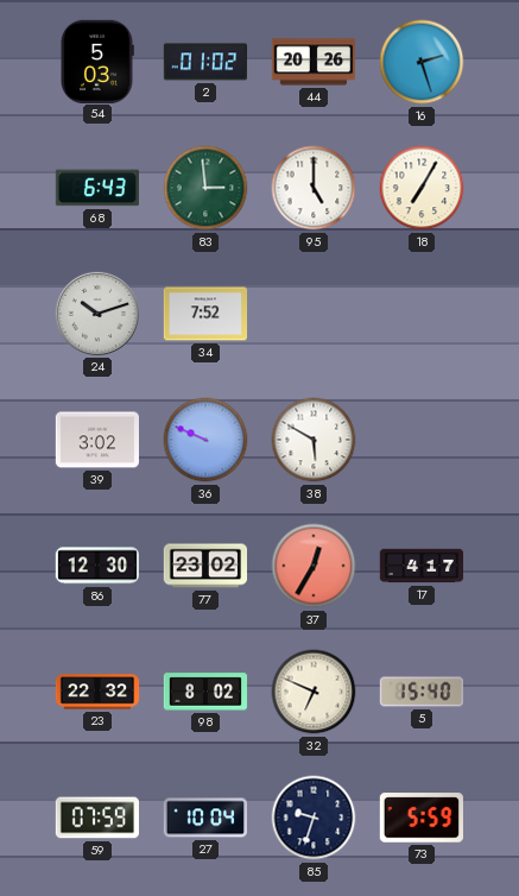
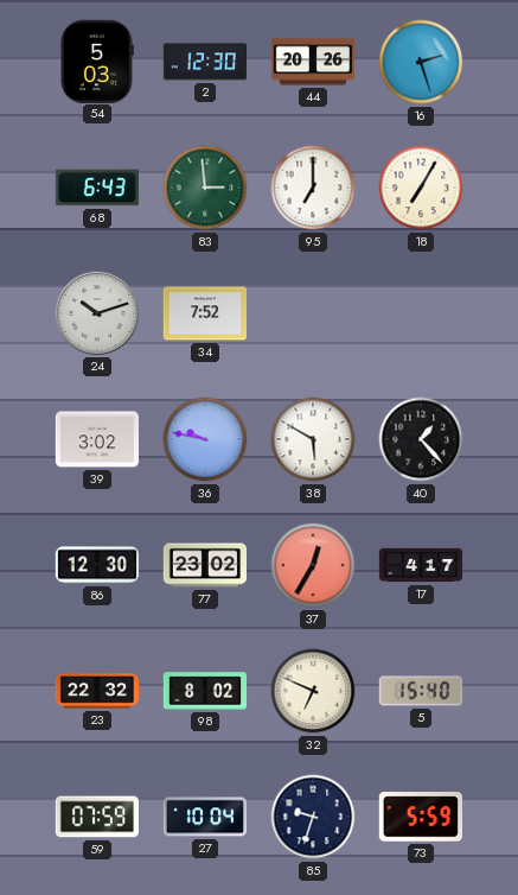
2: 01:02 -> 12:30
95: 5:00 -> 7:00
36: 9:49 -> 9:47
40: none -> 1:23
